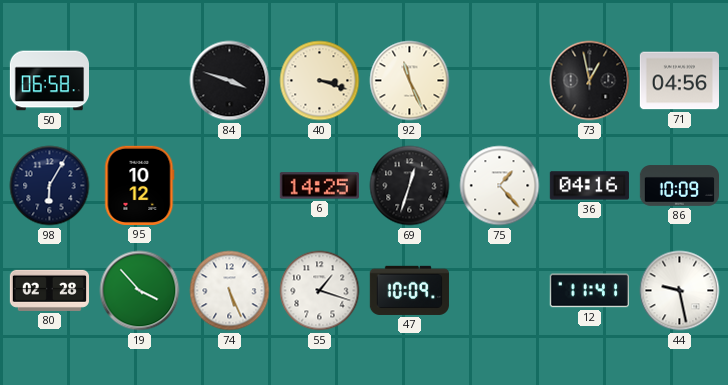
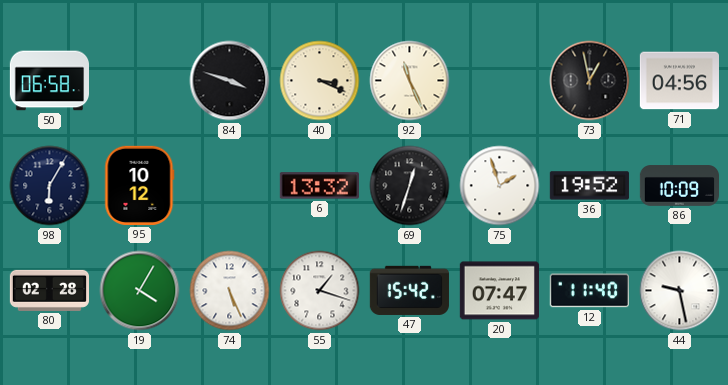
40: 3:18 -> 3:19
6: 14:25 -> 13:32
75: 1:23 -> 1:57
36: 04:16 -> 19:52
19: 3:53 -> 4:05
47: 10:09 -> 15:42
20: none -> 07:47
12: 11:41 -> 11:40
